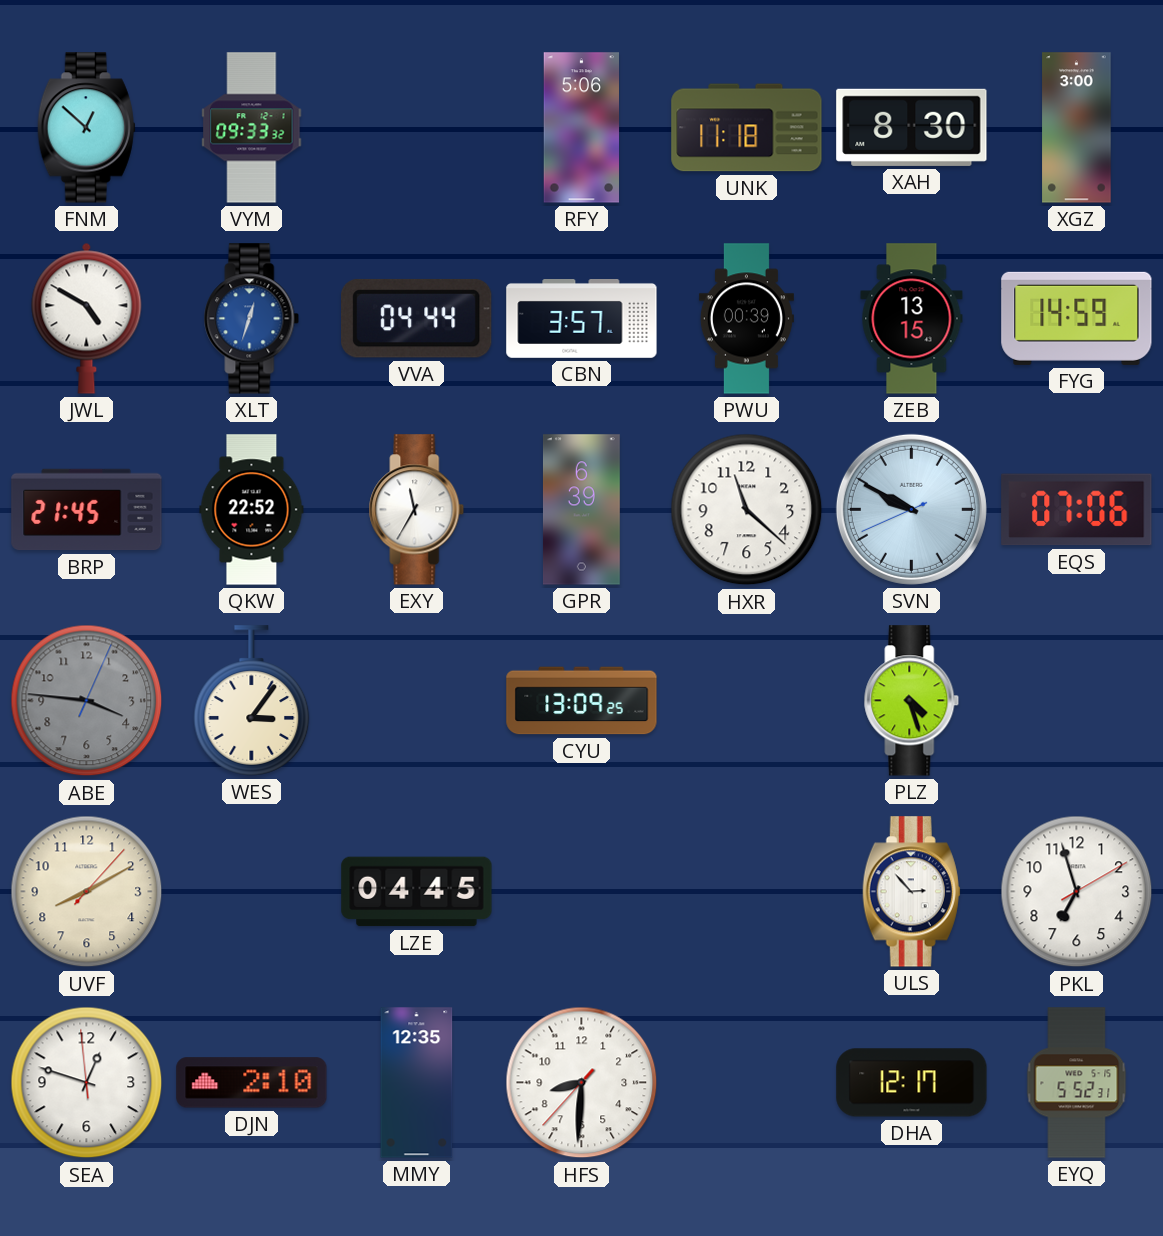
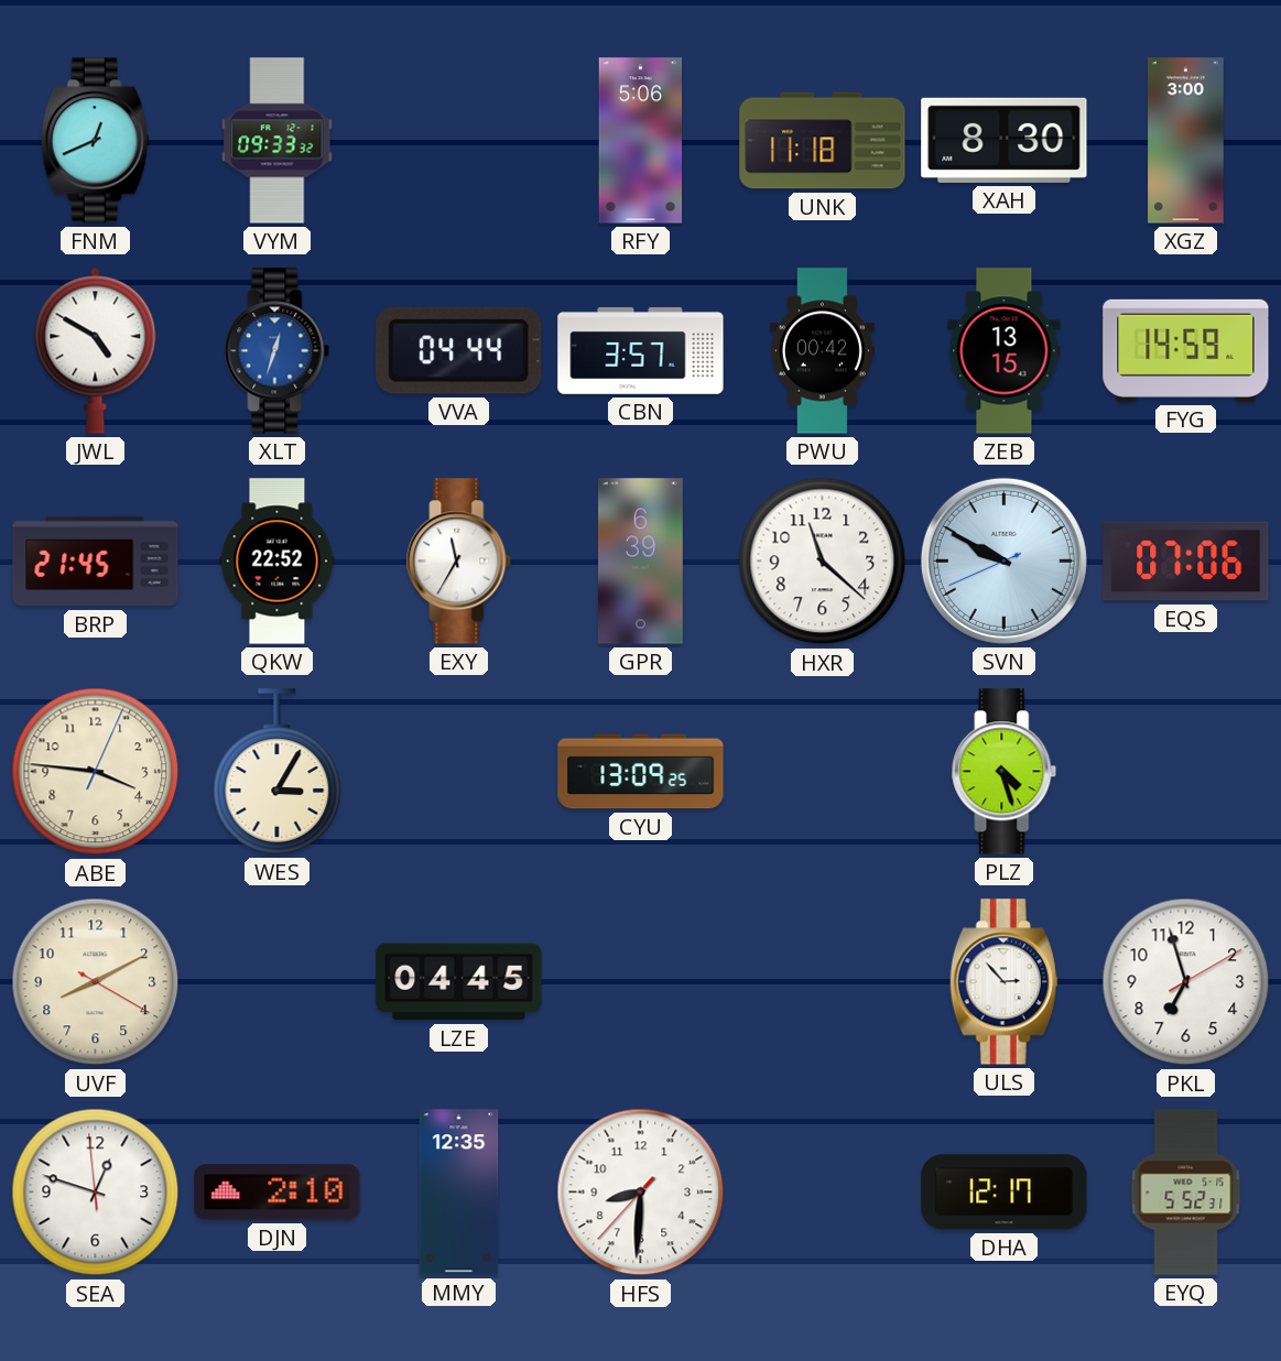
FNM: 12:52 -> 12:41
PWU: 00:39 -> 00:42
ABE dial: grey -> cream
WES: 3:06 -> 3:05
UVF: 8:10:07 -> 8:10:20
